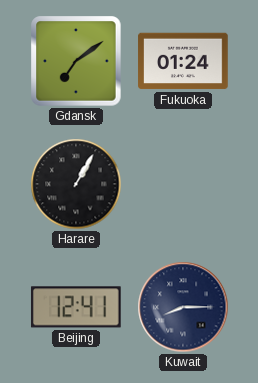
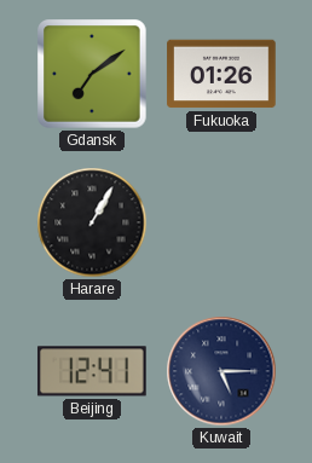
Fukuoka: 01:24 -> 01:26
Kuwait: 8:15 -> 5:15
